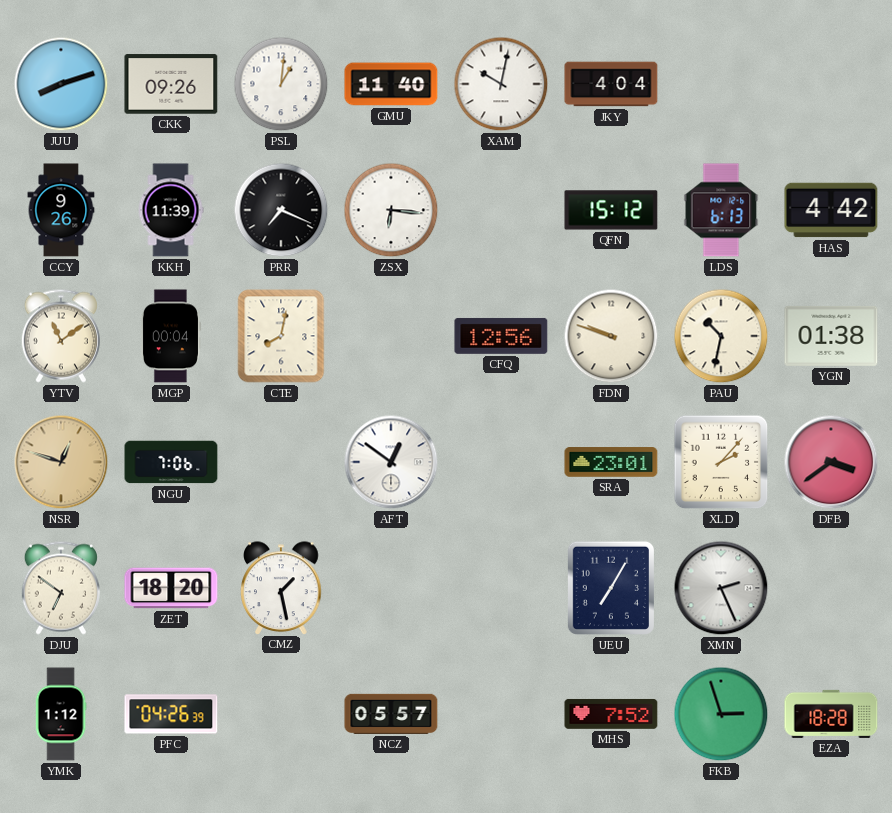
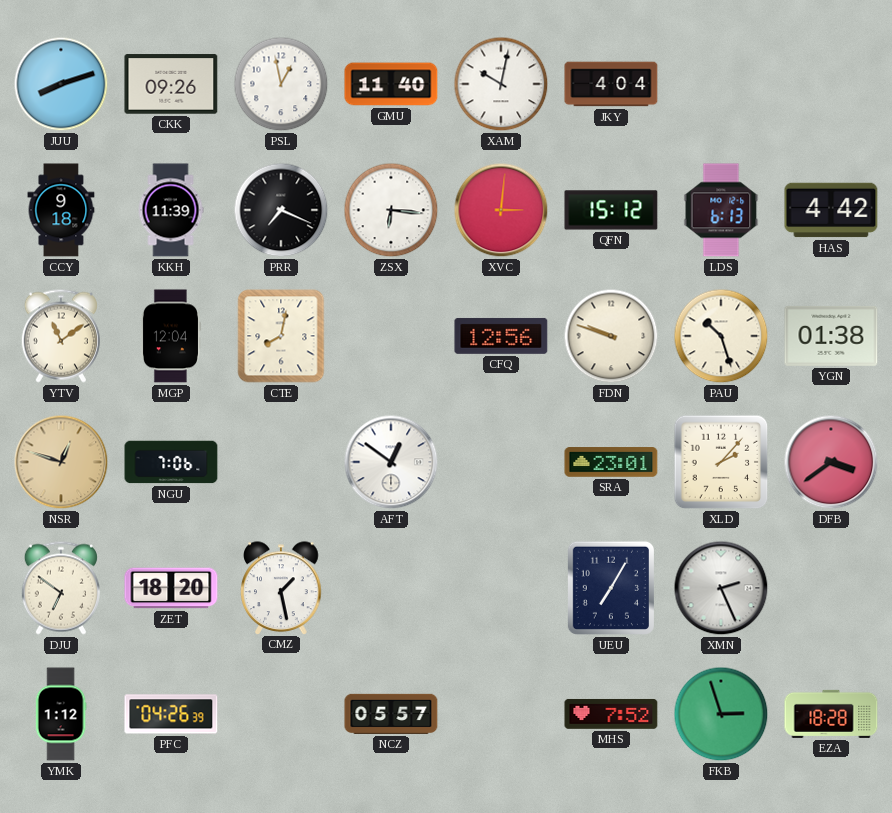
PSL: 1:01 -> 12:58
CCY: 9:26 -> 9:18
XVC: none -> 3:01
MGP: 00:04 -> 12:04
PAU: 10:32 -> 10:27
